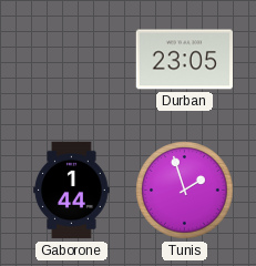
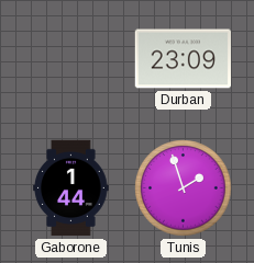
Durban: 23:05 -> 23:09
